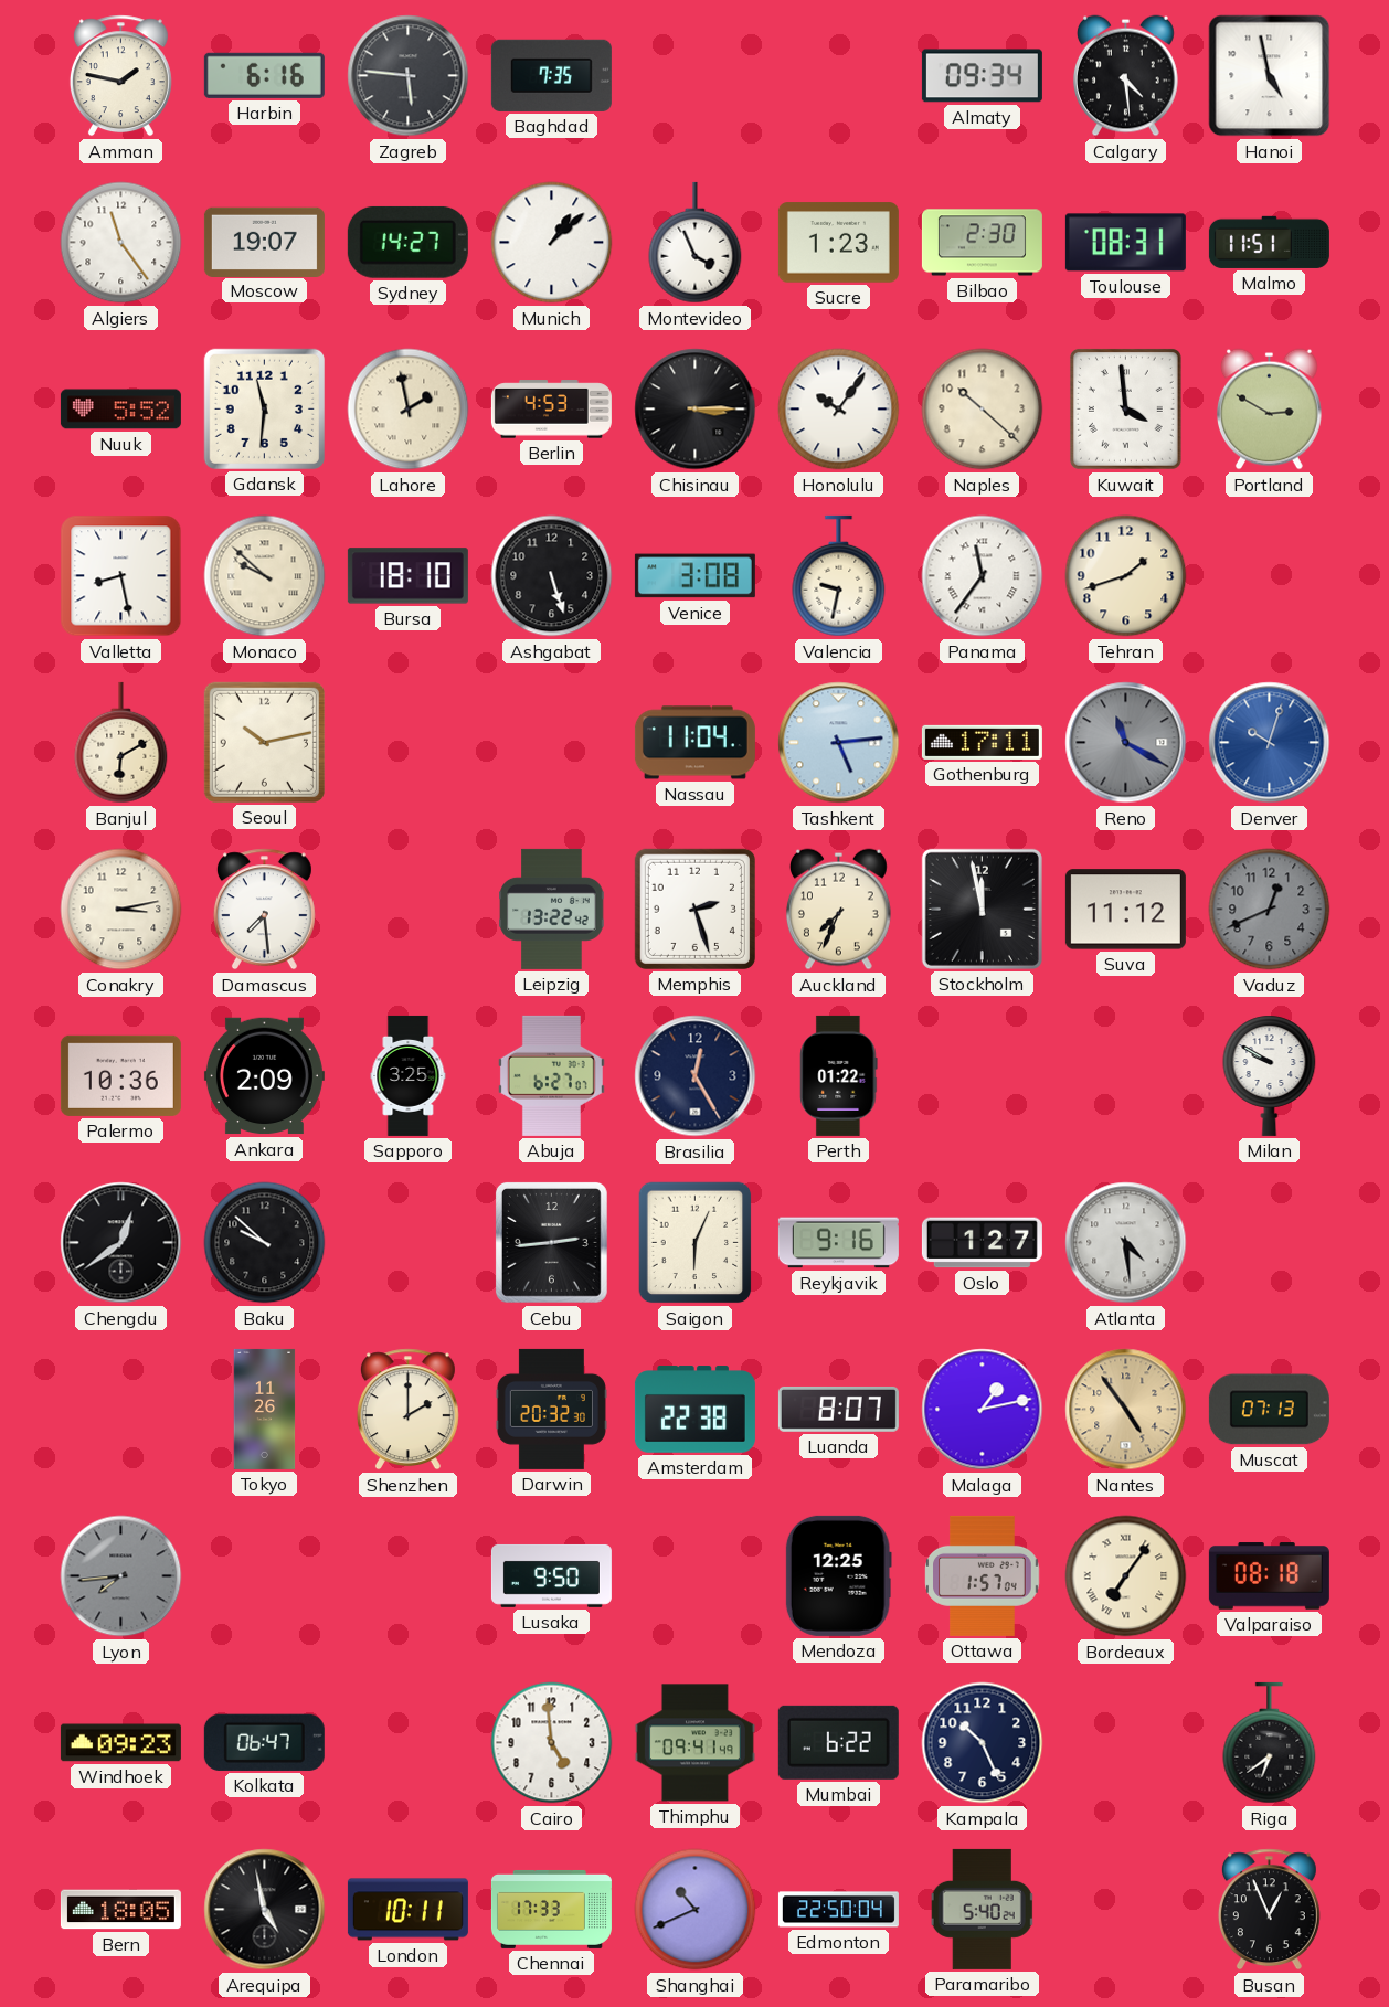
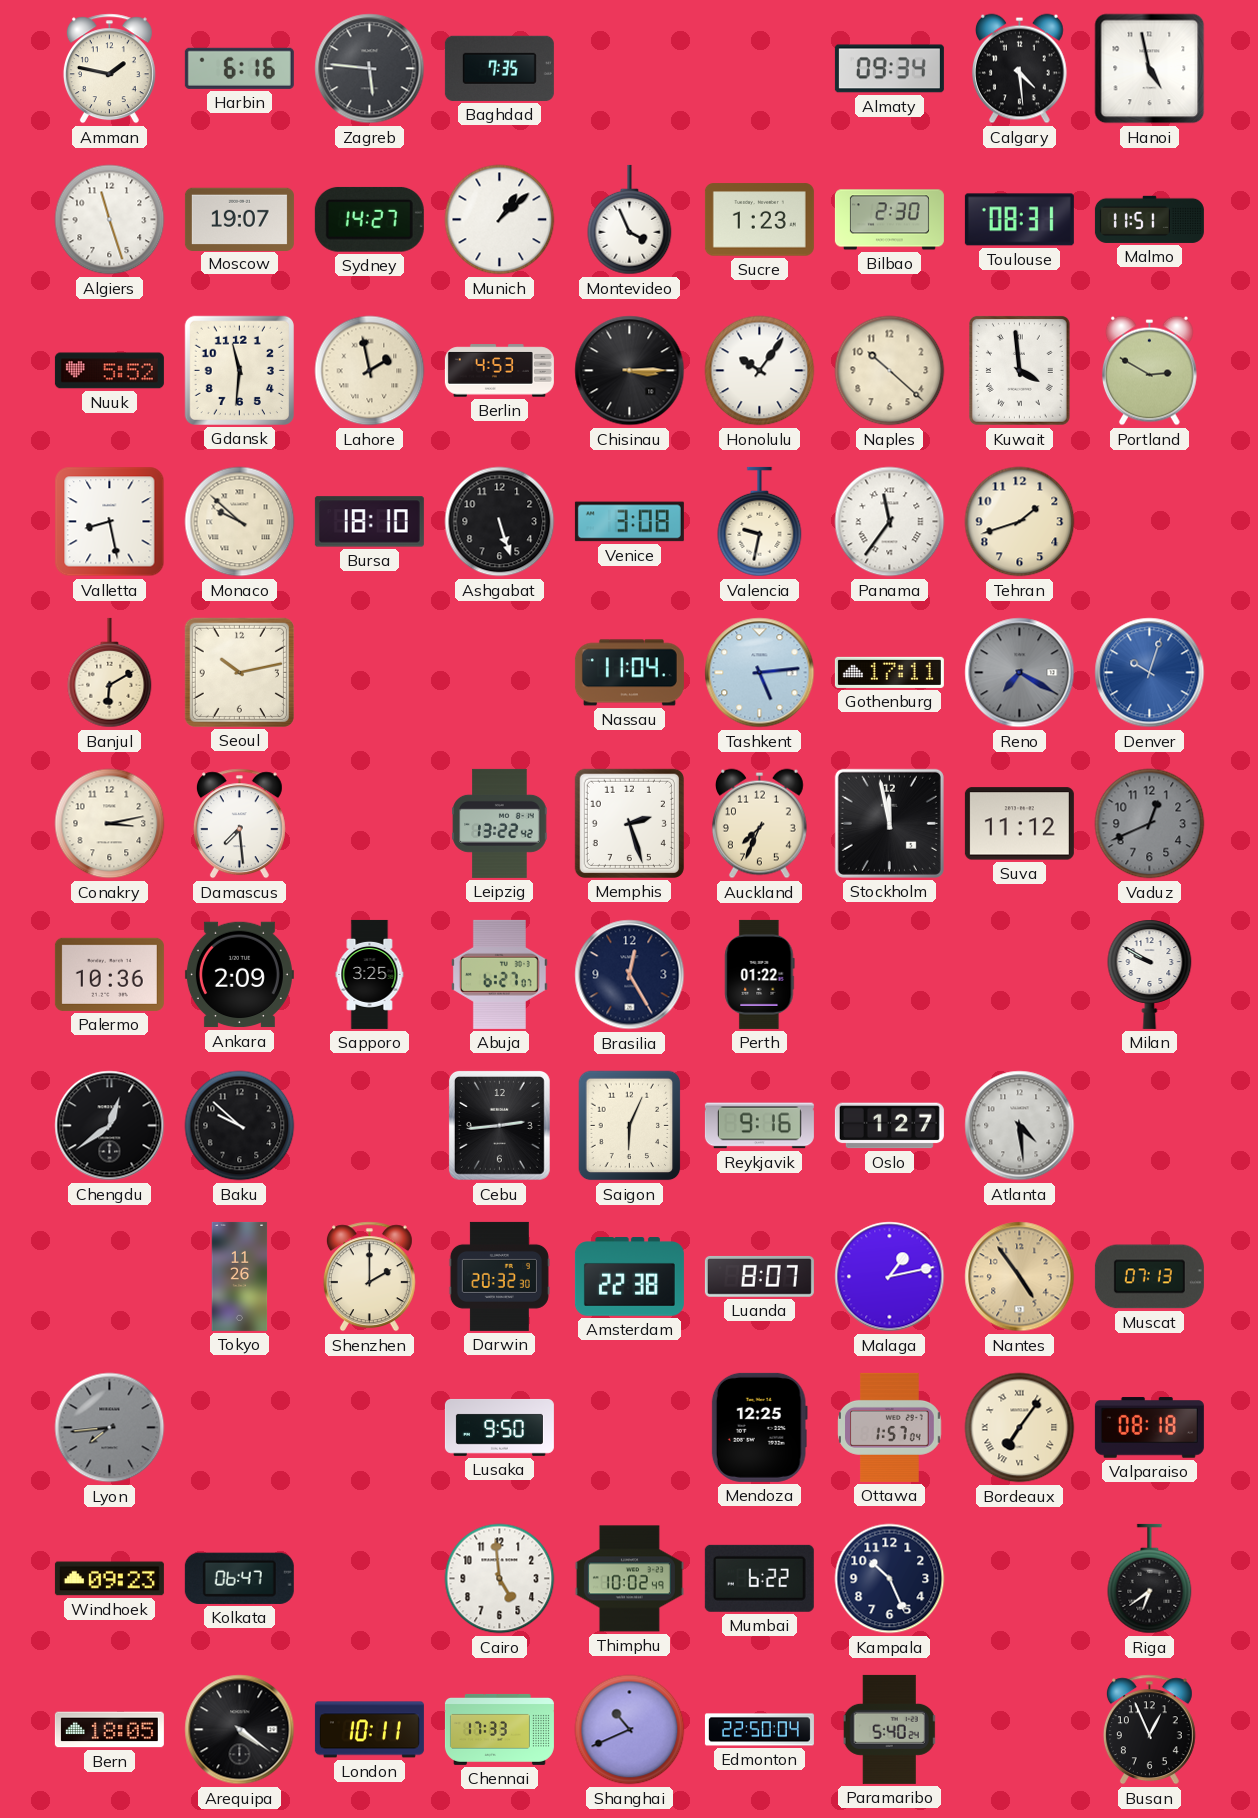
Algiers: 11:24 -> 11:27
Reno: 11:20 -> 7:20
Thimphu: 09:41 -> 10:02
Arequipa: 4:58 -> 4:21
